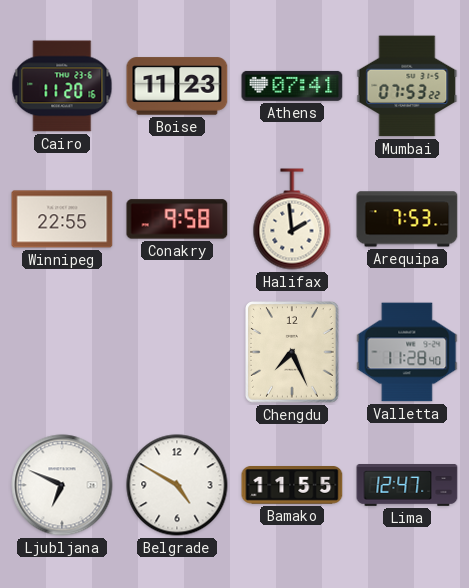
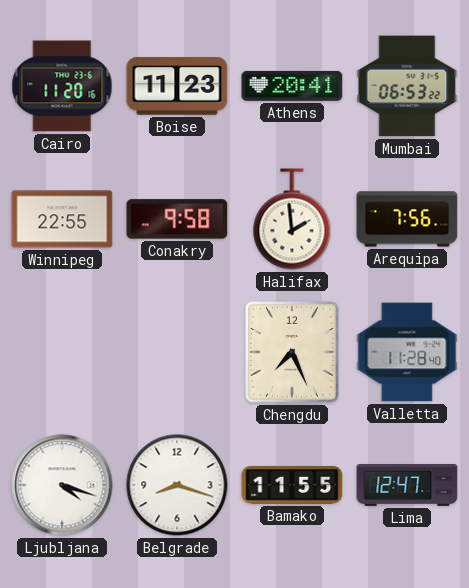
Athens: 07:41 -> 20:41
Mumbai: 07:53 -> 06:53
Arequipa: 7:53 -> 7:56
Ljubljana: 6:49 -> 4:18
Belgrade: 4:50 -> 8:18
